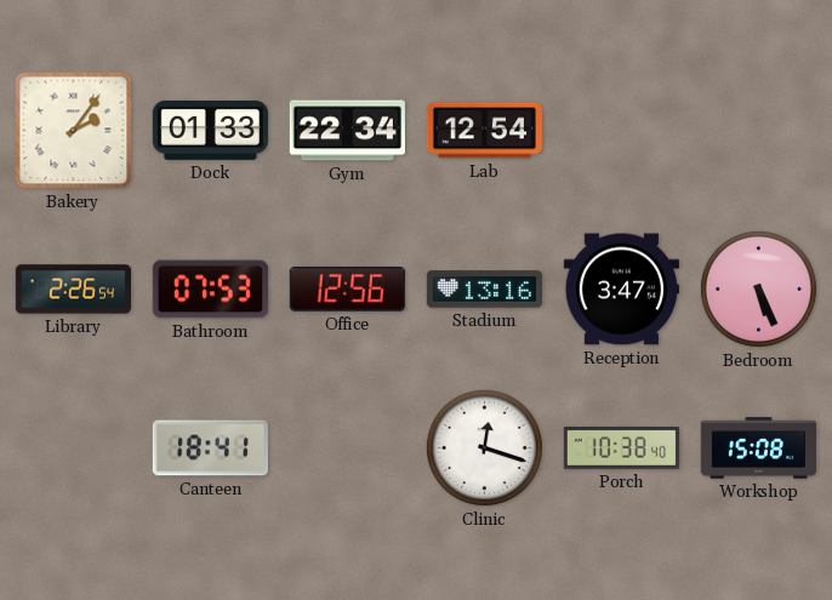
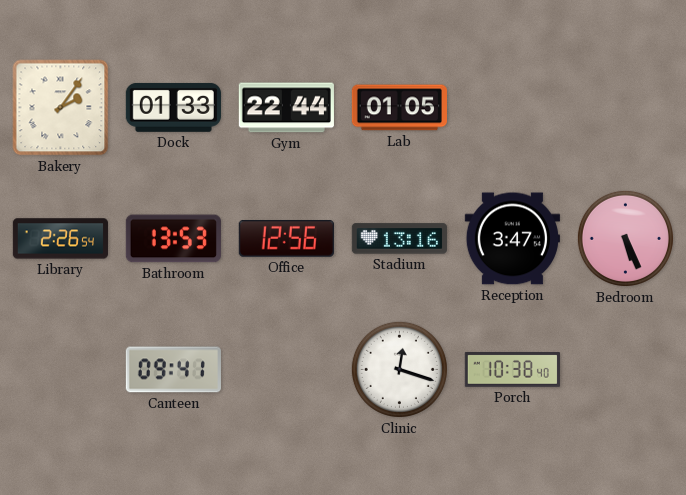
Gym: 22:34 -> 22:44
Lab: 12:54 -> 01:05
Bathroom: 07:53 -> 13:53
Canteen: 18:41 -> 09:41
Workshop: 15:08 -> none
